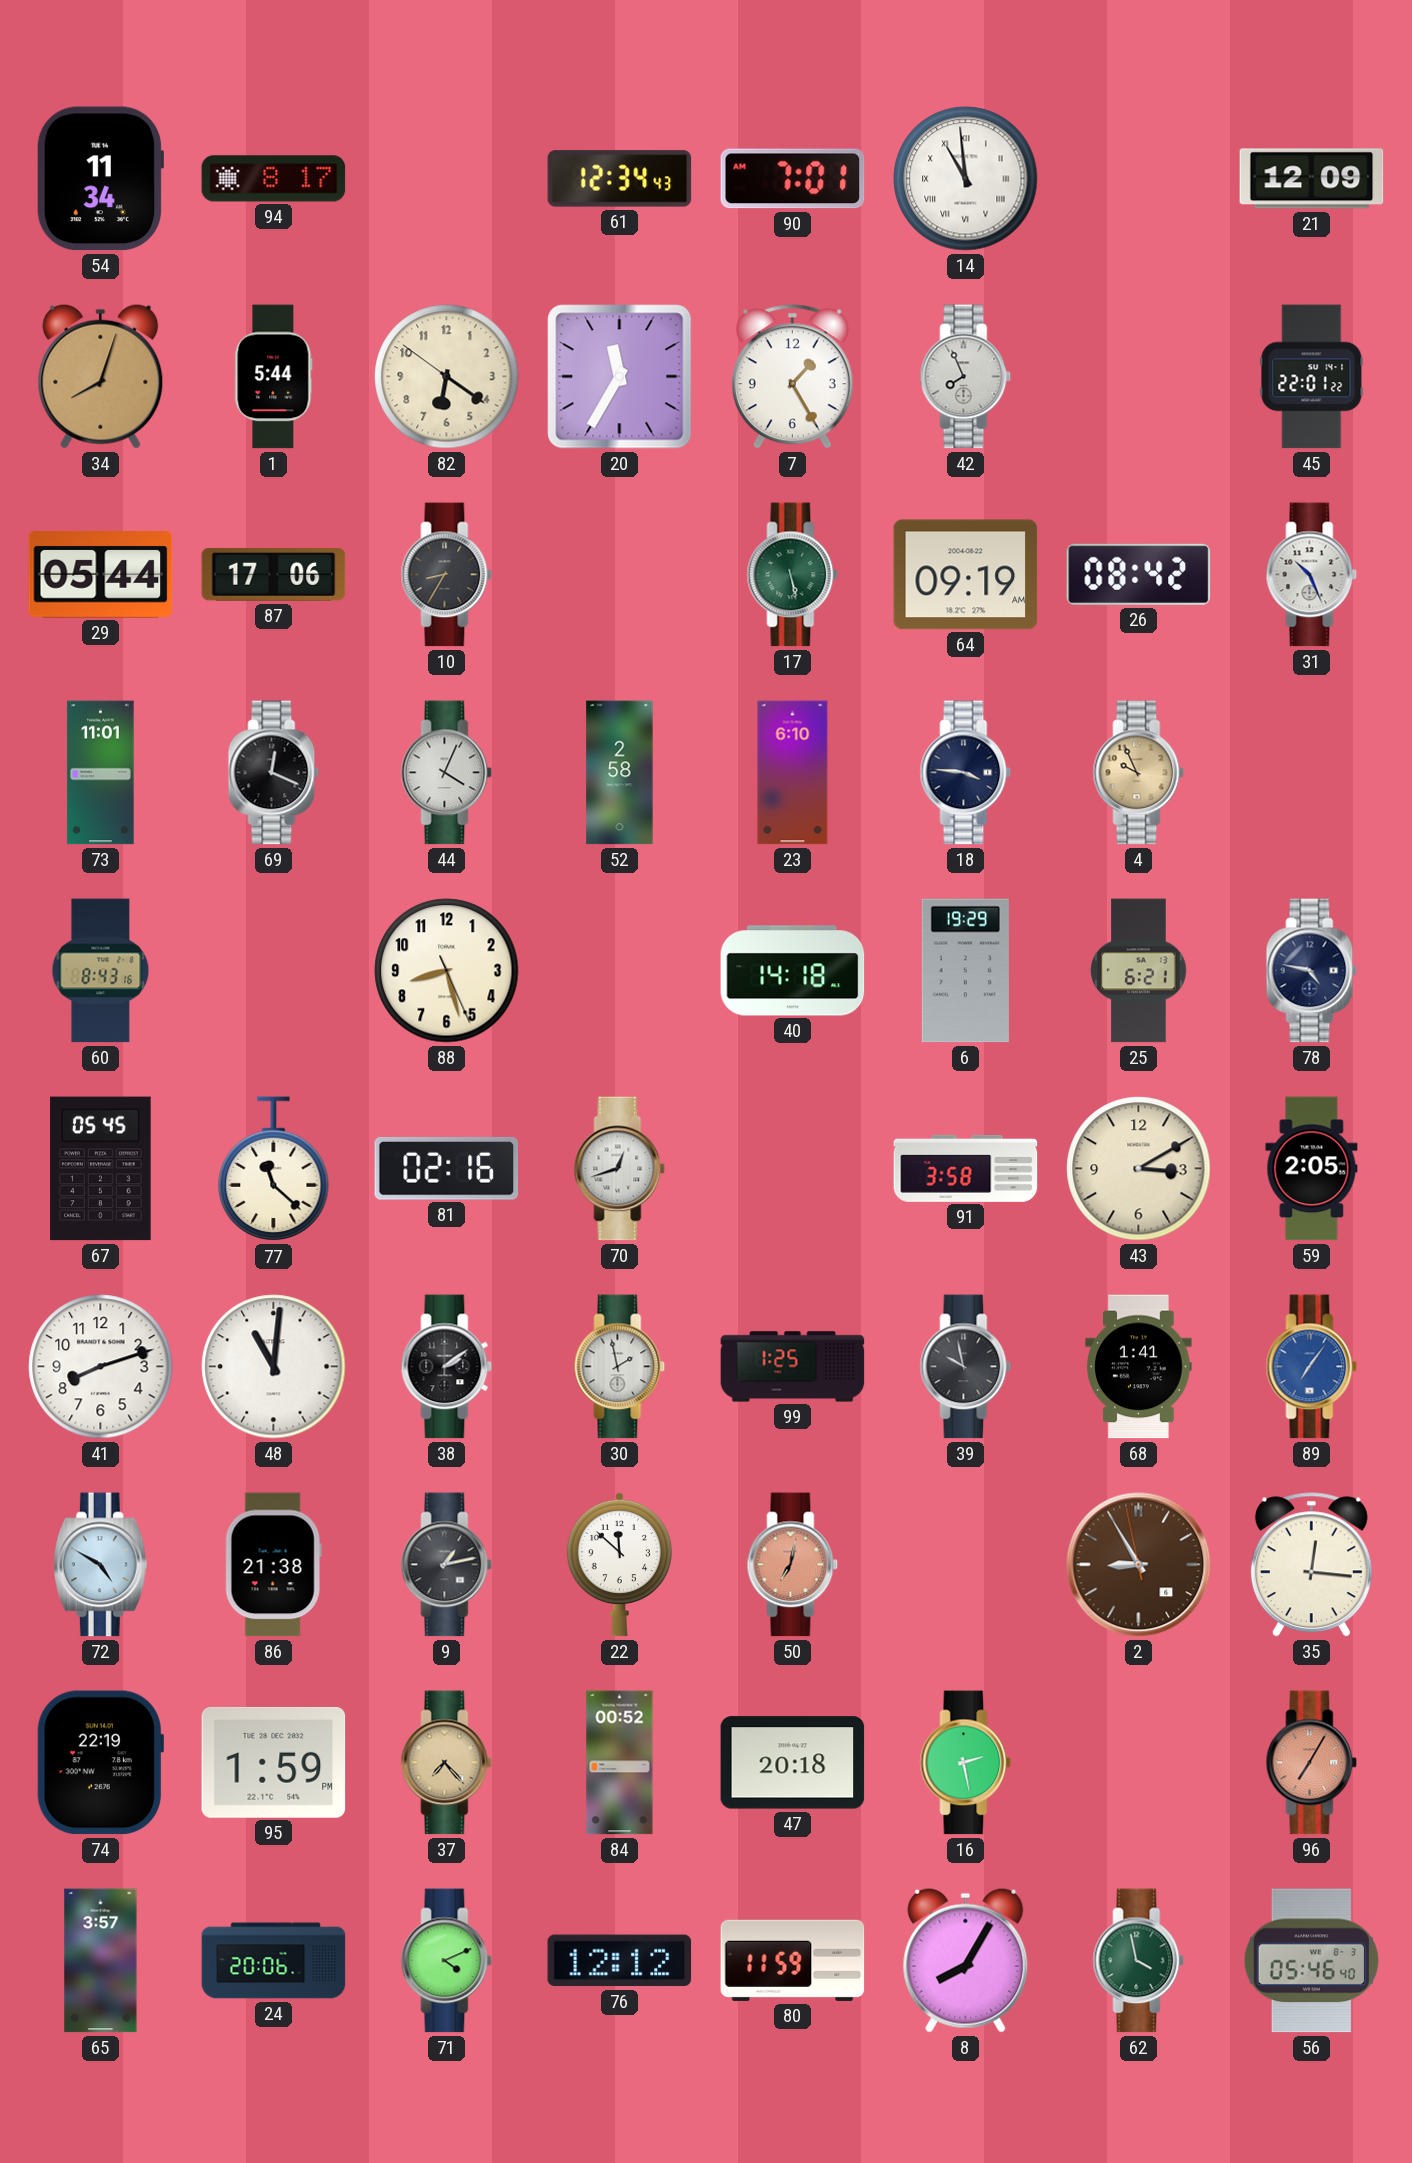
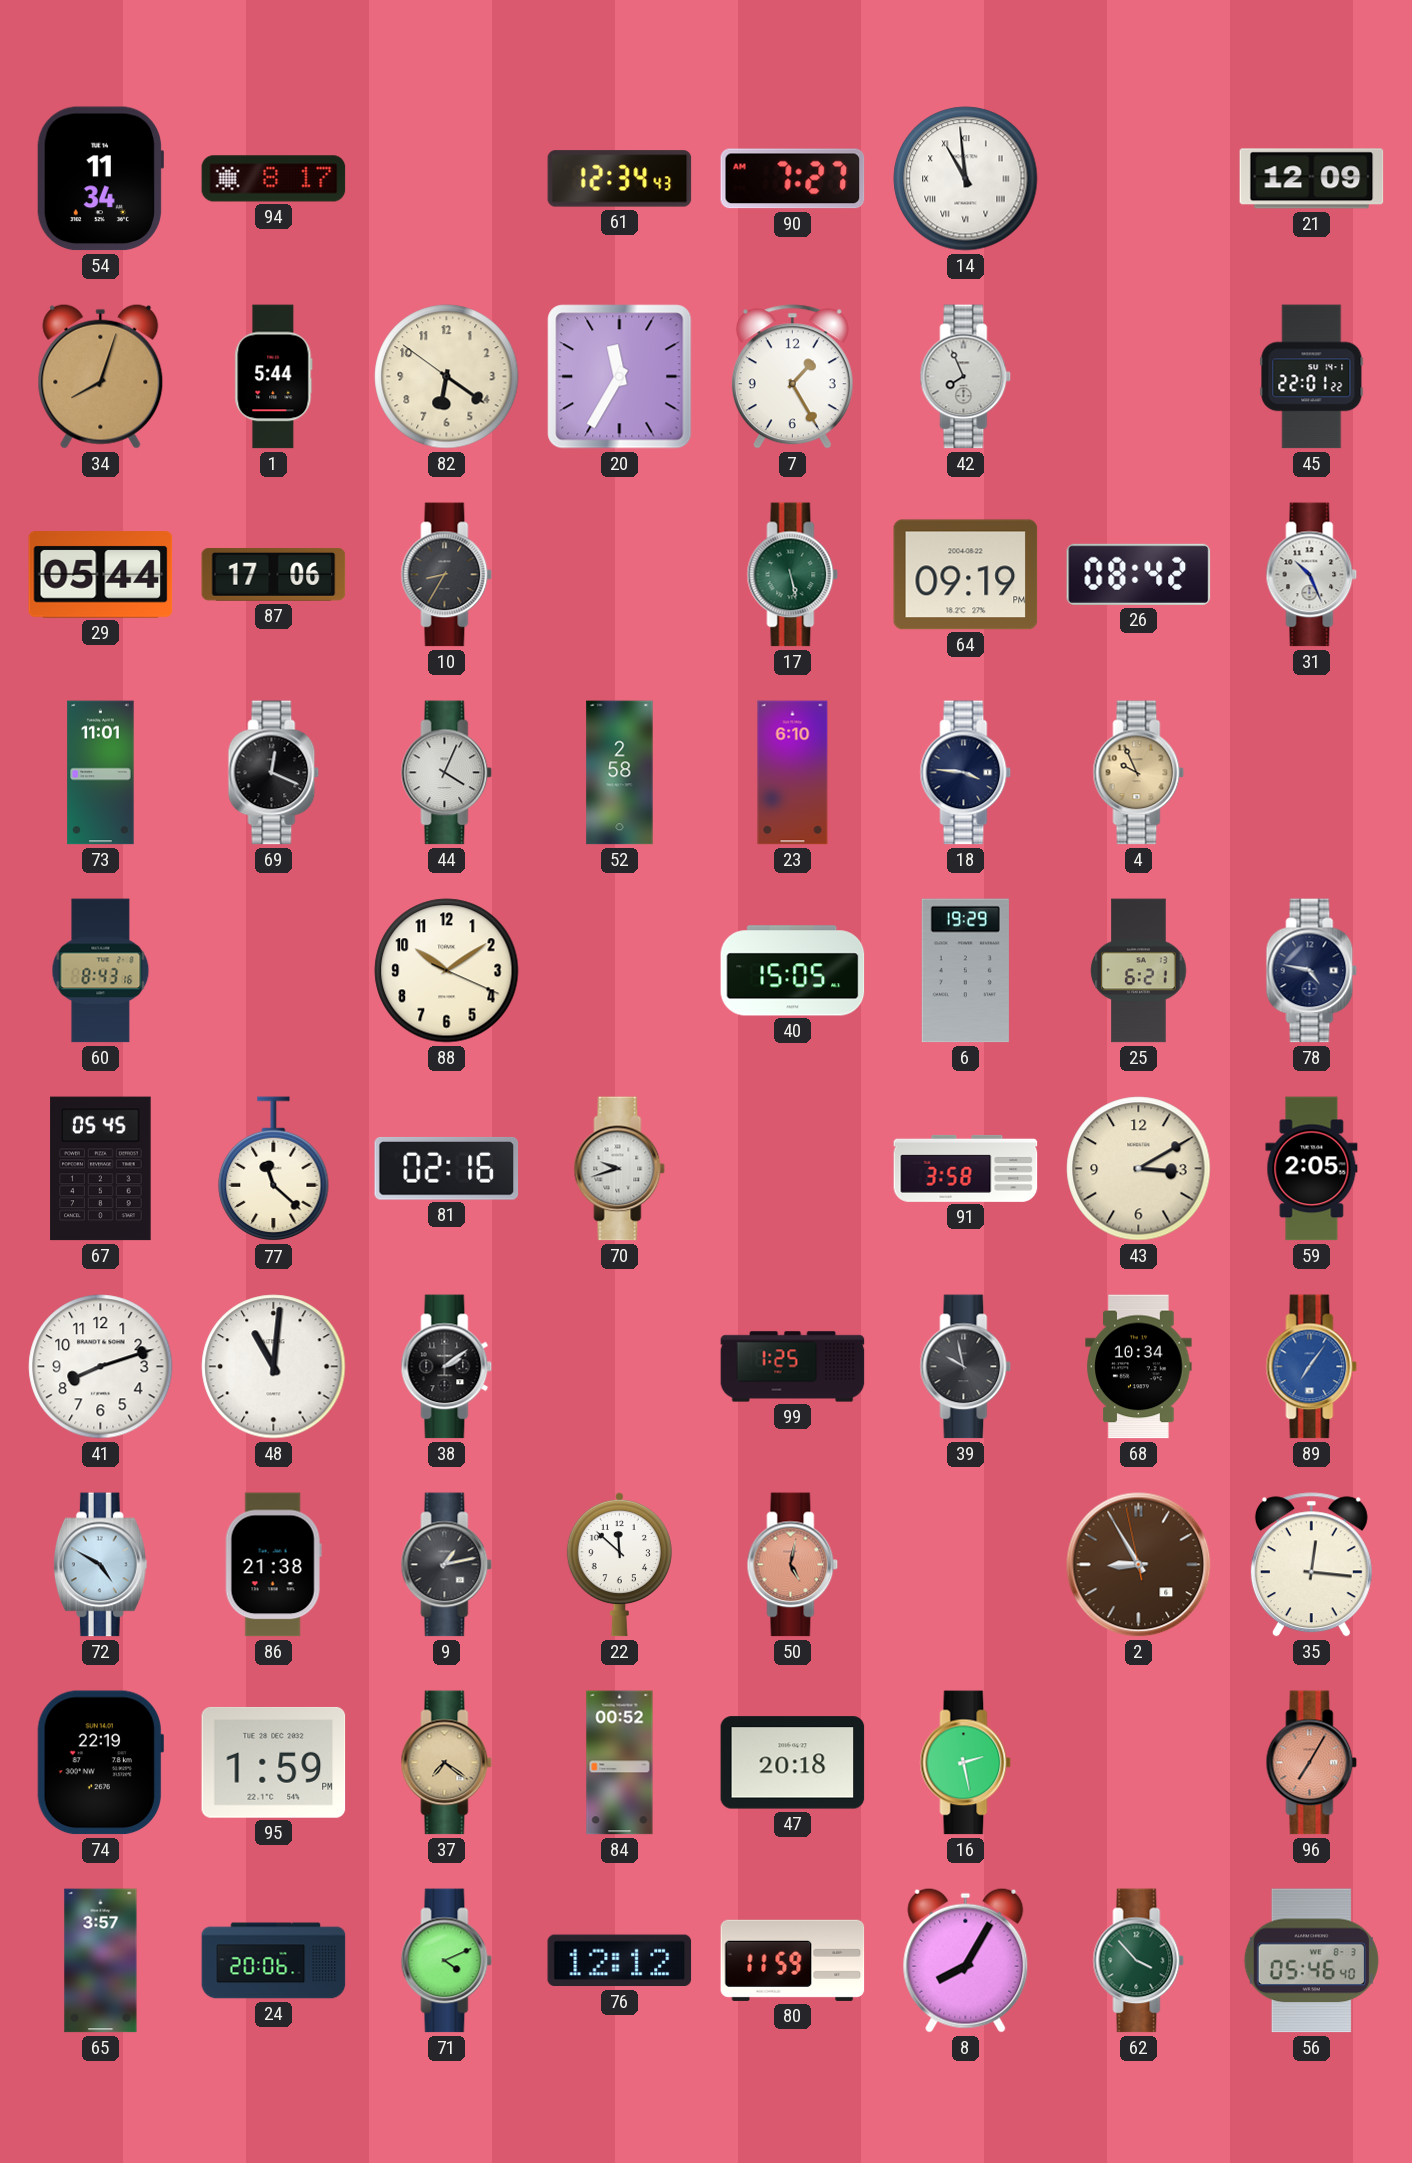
90: 7:01 -> 7:27
64: 09:19 AM -> 09:19 PM
88: 8:27 -> 10:09
40: 14:18 -> 15:05
70: 12:42 -> 9:42
30: 1:58 -> none
68: 1:41 -> 10:34
50: 7:02 -> 5:02
37: 7:23 -> 7:21
62: 3:58 -> 3:53
